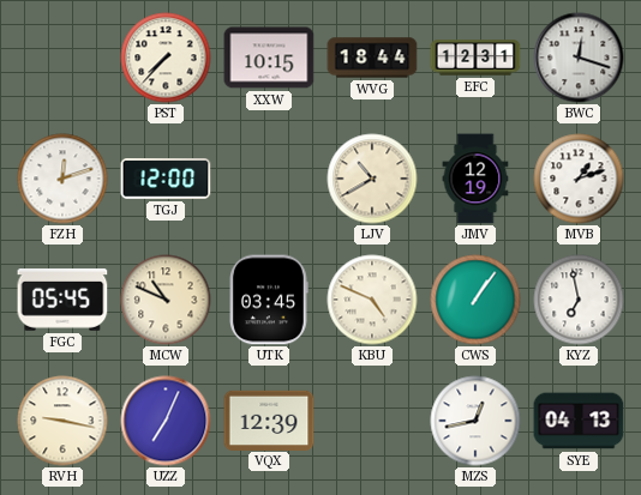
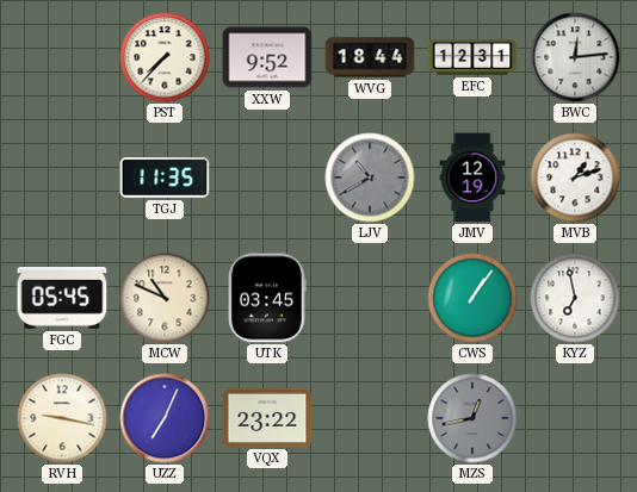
XXW: 10:15 -> 9:52
BWC: 12:18 -> 12:14
FZH: 12:12 -> none
TGJ: 12:00 -> 11:35
LJV dial: cream -> grey
KBU: 4:49 -> none
VQX: 12:39 -> 23:22
MZS dial: white -> grey
SYE: 04:13 -> none
